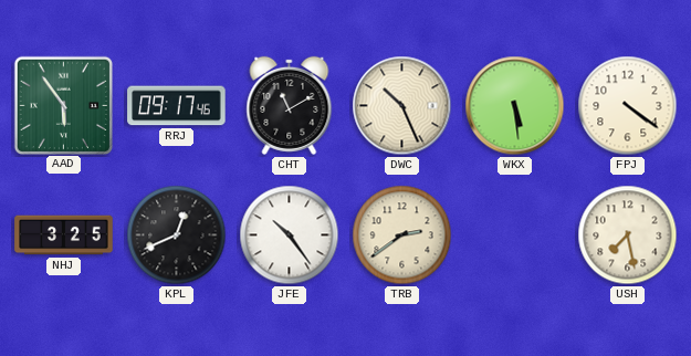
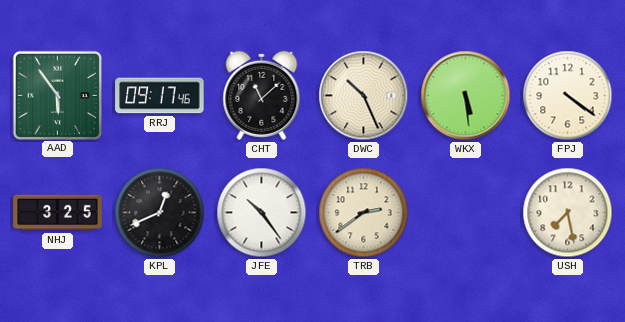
CHT: 11:10 -> 11:08
